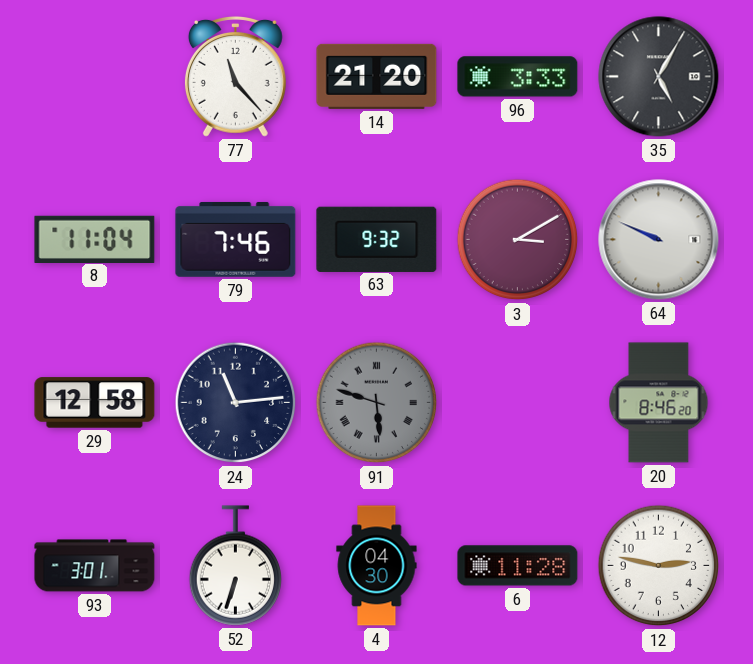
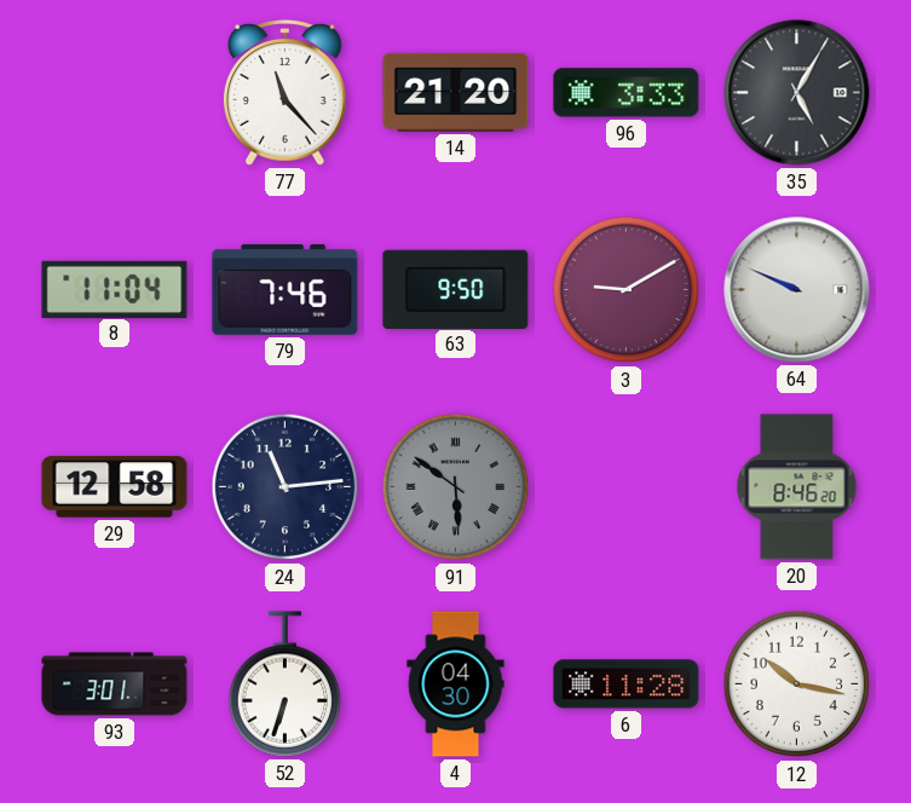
63: 9:32 -> 9:50
3: 3:10 -> 9:10
91: 5:48 -> 5:51
12: 2:47 -> 10:17
